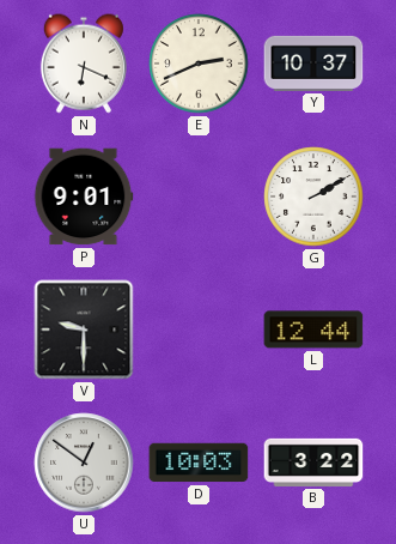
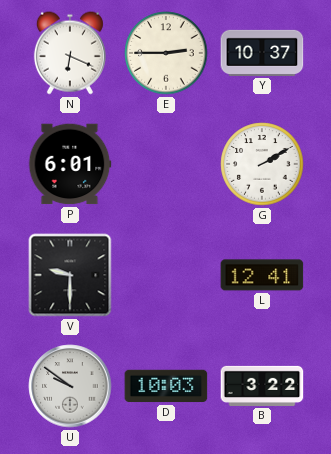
E: 2:41 -> 2:45
P: 9:01 -> 6:01
L: 12:44 -> 12:41
U: 12:51 -> 9:51
